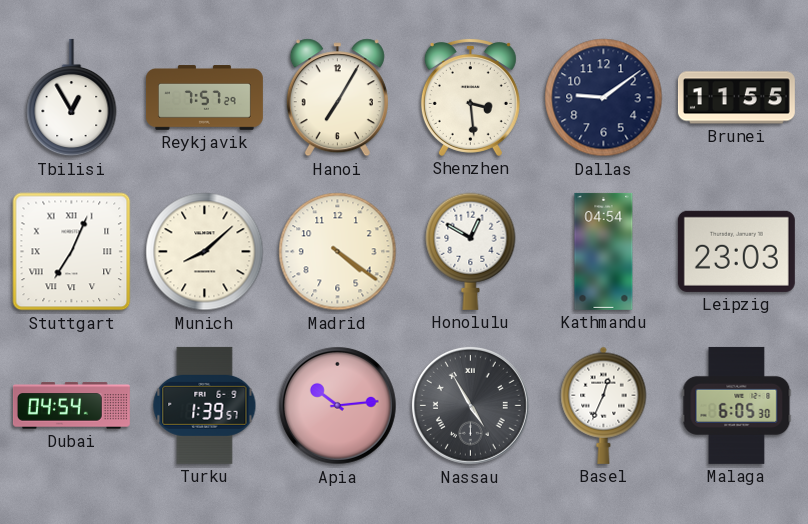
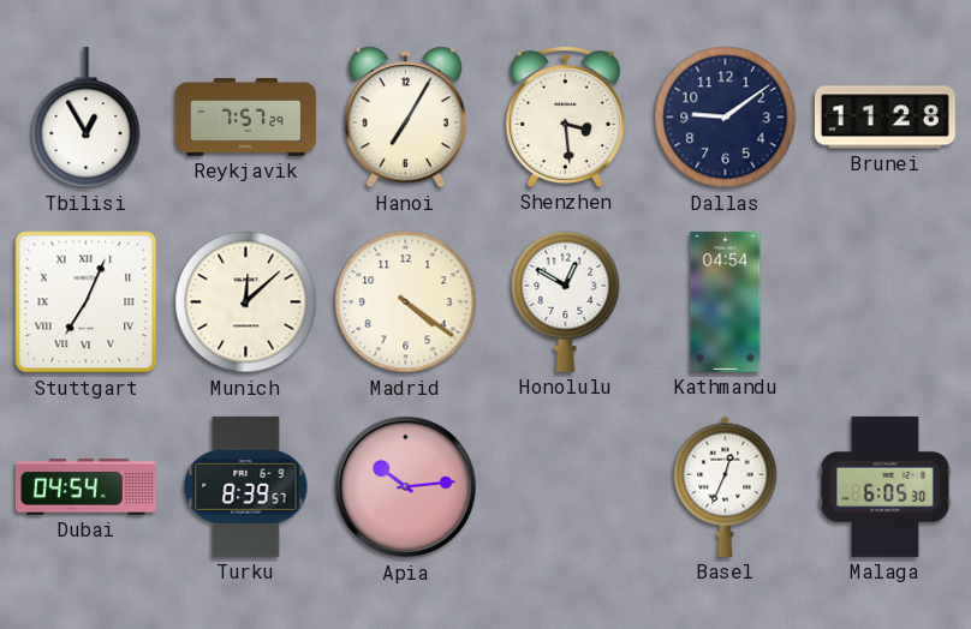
Brunei: 11:55 -> 11:28
Munich: 8:08 -> 12:08
Leipzig: 23:03 -> none
Turku: 1:39 -> 8:39
Nassau: 4:55 -> none
